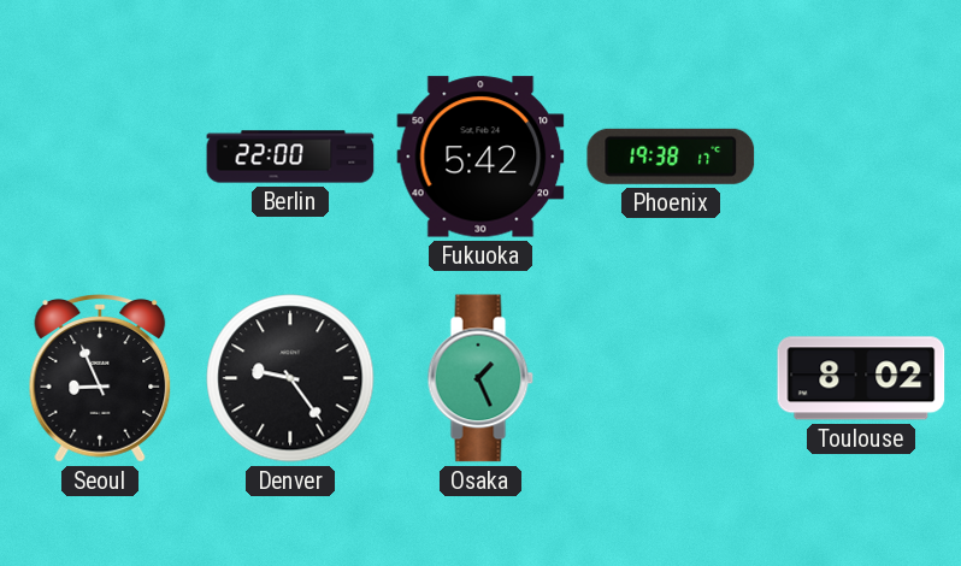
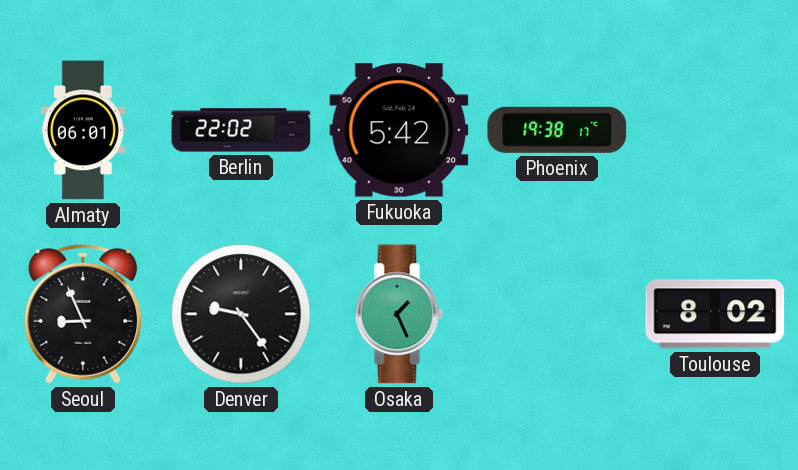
Almaty: none -> 06:01
Berlin: 22:00 -> 22:02
